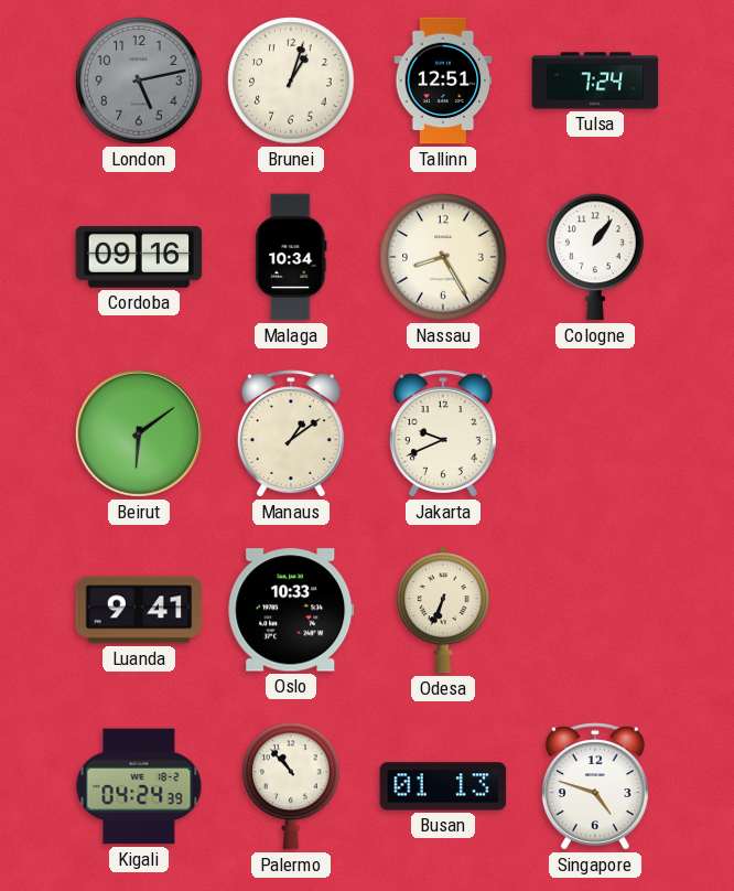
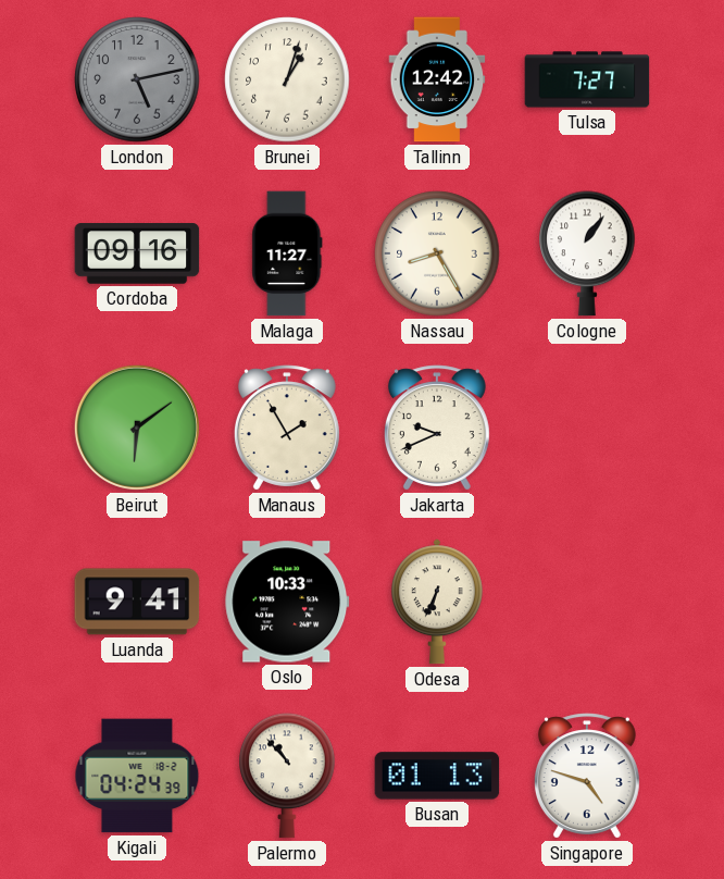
Tallinn: 12:51 -> 12:42
Tulsa: 7:24 -> 7:27
Malaga: 10:34 -> 11:27
Manaus: 1:09 -> 1:55
